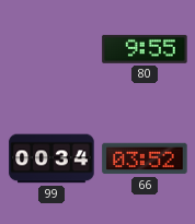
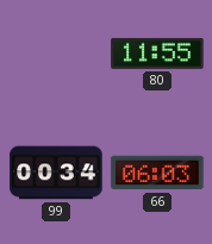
80: 9:55 -> 11:55
66: 03:52 -> 06:03
